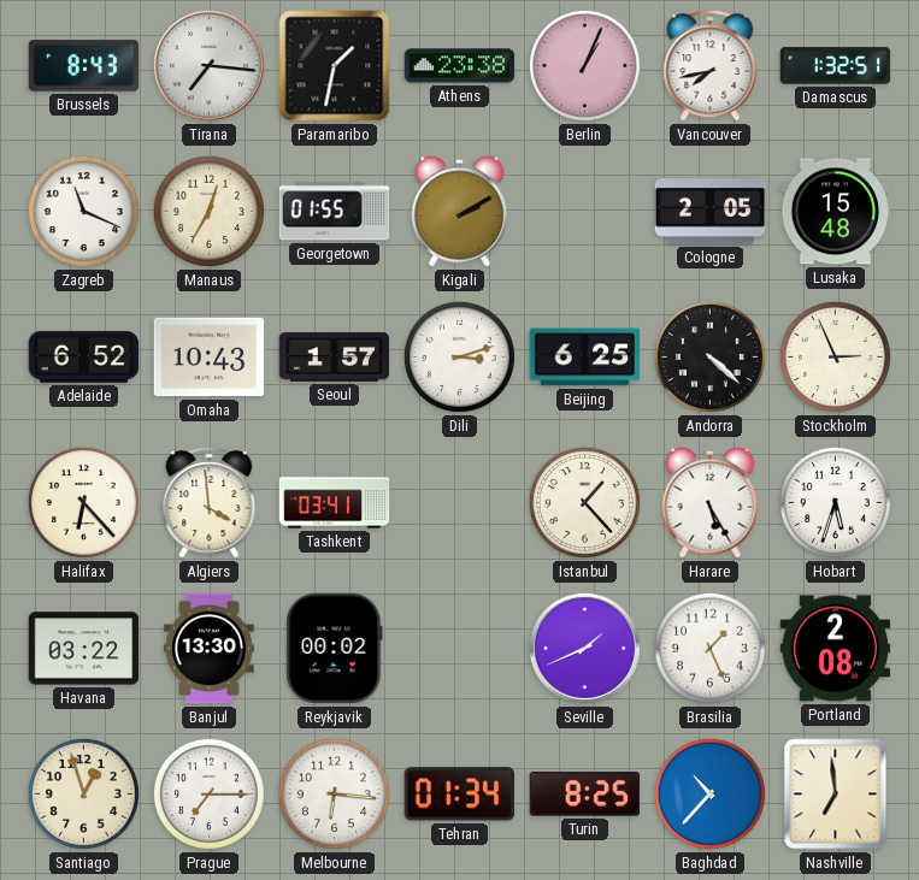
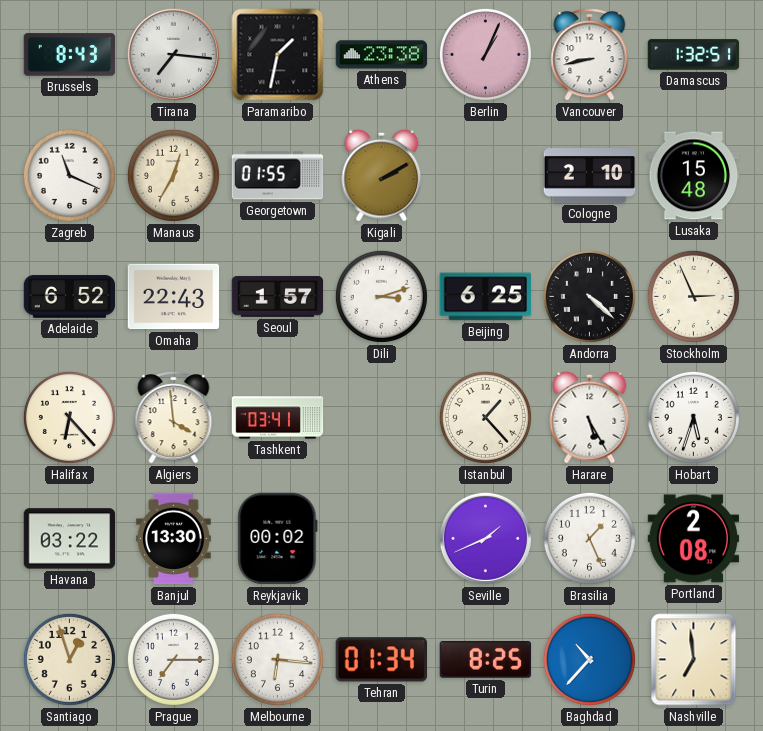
Vancouver: 7:43 -> 8:43
Cologne: 2:05 -> 2:10
Omaha: 10:43 -> 22:43
